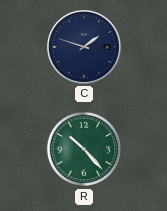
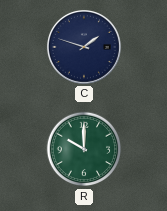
R: 10:23 -> 10:00
